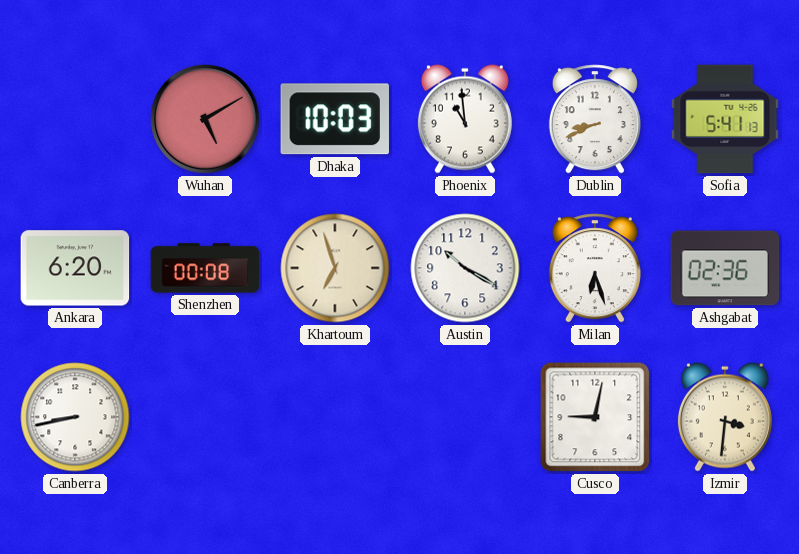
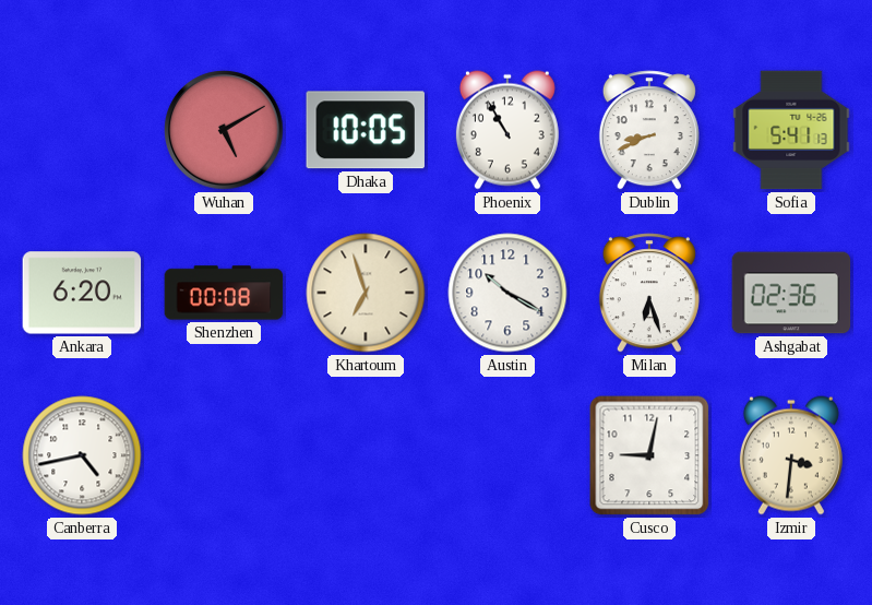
Dhaka: 10:03 -> 10:05
Phoenix: 10:59 -> 10:55
Canberra: 8:43 -> 4:43
